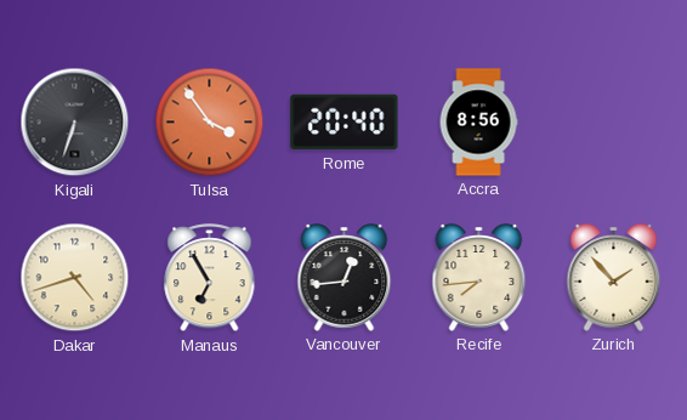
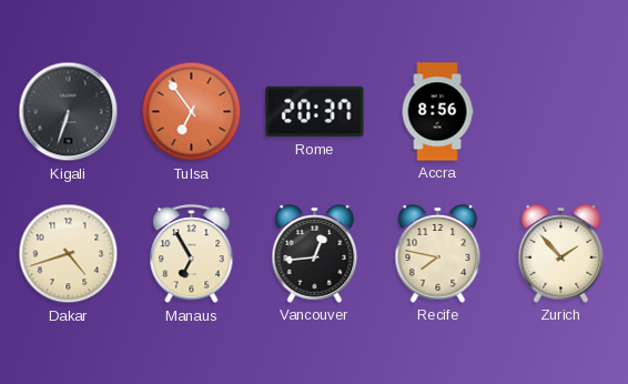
Tulsa: 3:54 -> 6:54
Rome: 20:40 -> 20:37
Recife: 7:44 -> 7:47
